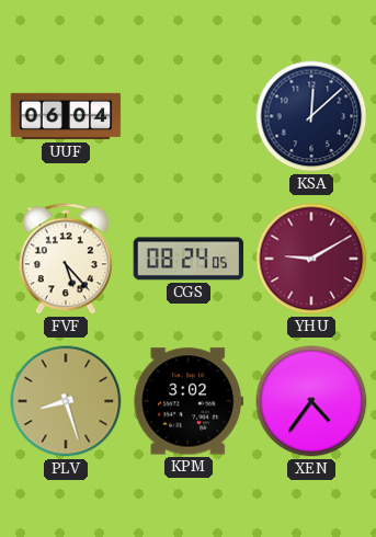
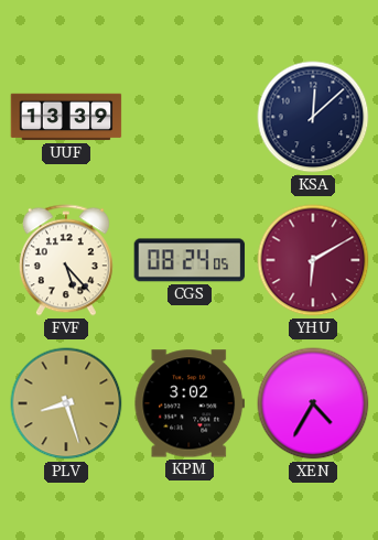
UUF: 06:04 -> 13:39
YHU: 9:10 -> 6:10
XEN: 4:36 -> 4:35
